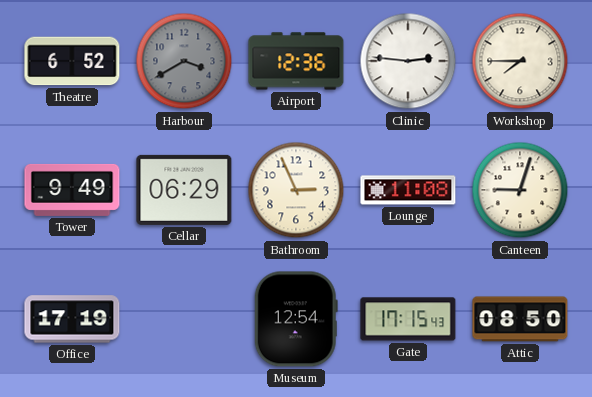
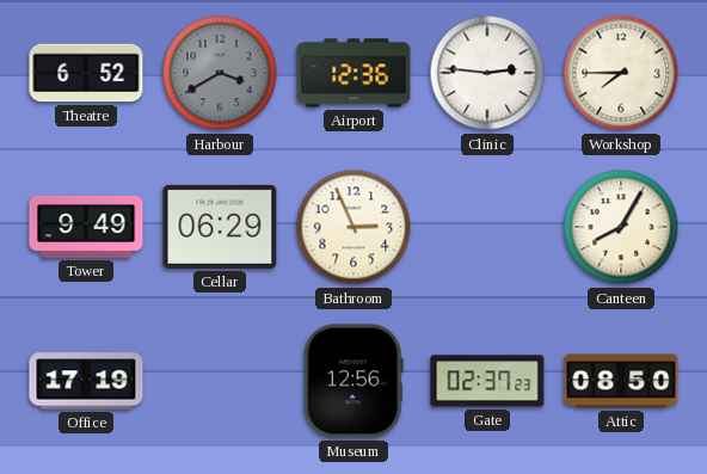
Lounge: 11:08 -> none
Canteen: 9:03 -> 8:05
Museum: 12:54 -> 12:56
Gate: 17:15 -> 02:37
